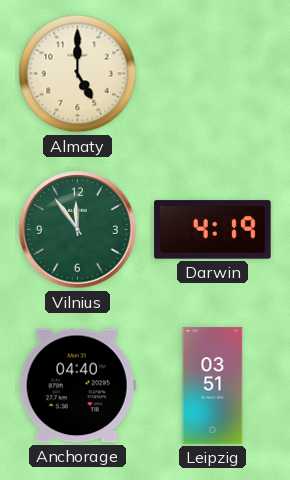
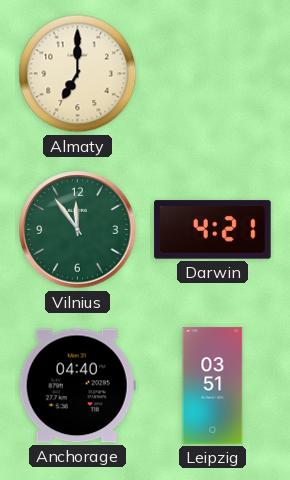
Almaty: 5:00 -> 7:00
Darwin: 4:19 -> 4:21
